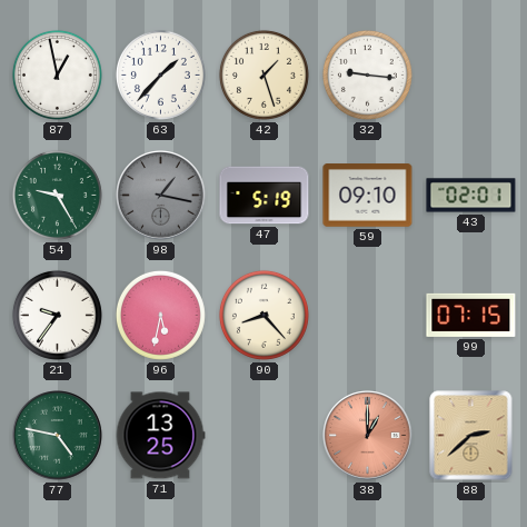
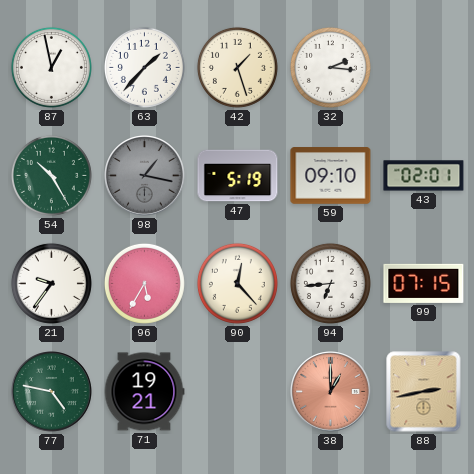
32: 9:16 -> 2:16
54: 9:25 -> 10:25
96: 5:32 -> 5:35
90: 8:23 -> 12:23
94: none -> 6:44
71: 13:25 -> 19:21
88: 2:38 -> 2:43
